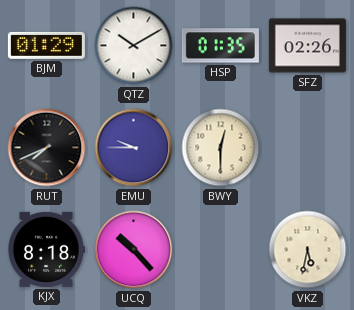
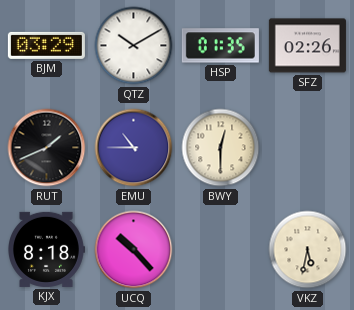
BJM: 01:29 -> 03:29
RUT: 7:41 -> 1:41
EMU: 9:45 -> 10:45
